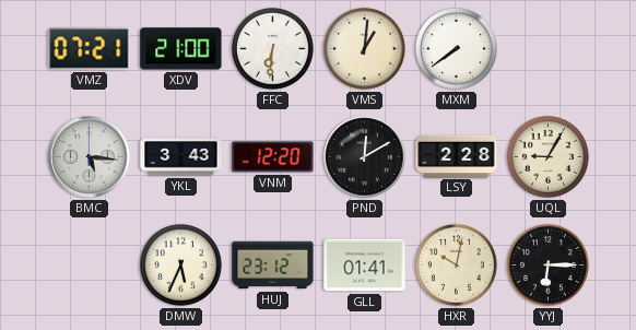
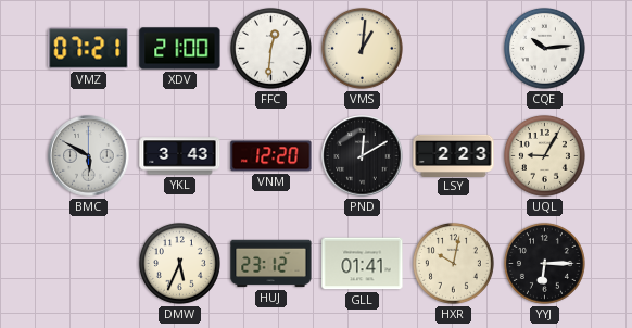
FFC: 6:31 -> 12:31
MXM: 7:39 -> none
CQE: none -> 10:14
BMC: 5:16 -> 5:50
LSY: 2:28 -> 2:23
